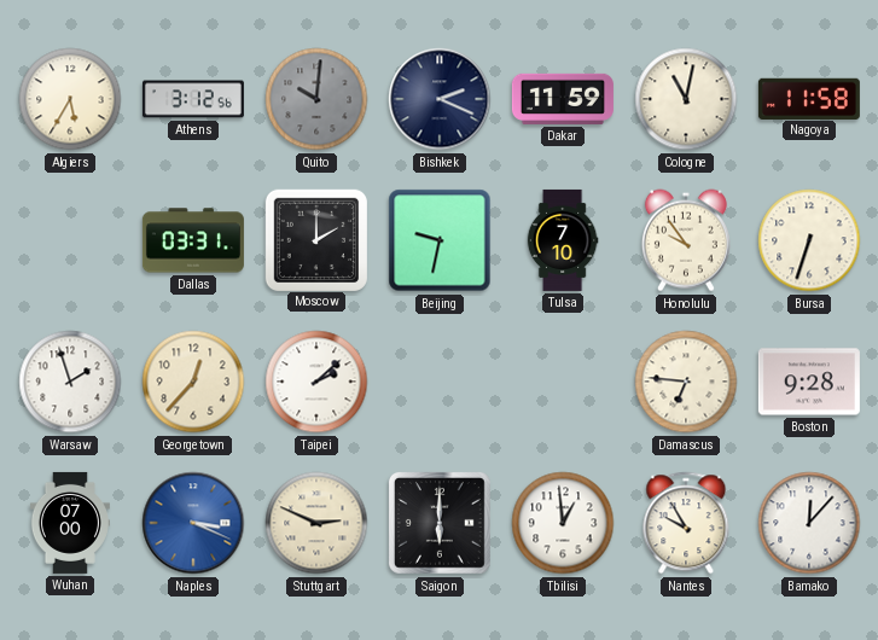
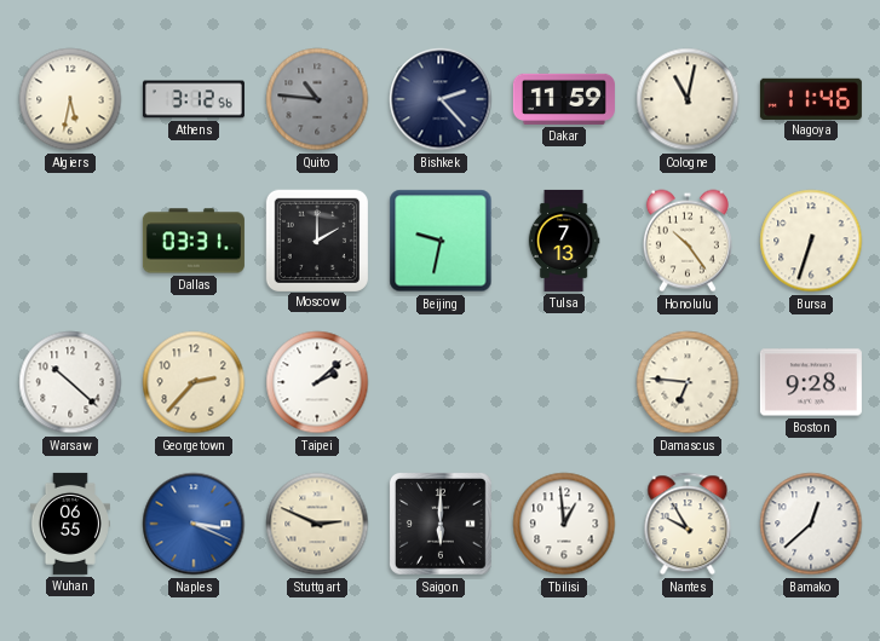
Algiers: 5:35 -> 5:32
Quito: 10:01 -> 10:46
Bishkek: 2:19 -> 2:23
Nagoya: 11:58 -> 11:46
Tulsa: 7:10 -> 7:13
Honolulu: 9:54 -> 10:24
Warsaw: 1:57 -> 10:22
Georgetown: 12:37 -> 2:37
Wuhan: 07:00 -> 06:55
Bamako: 12:07 -> 12:38
